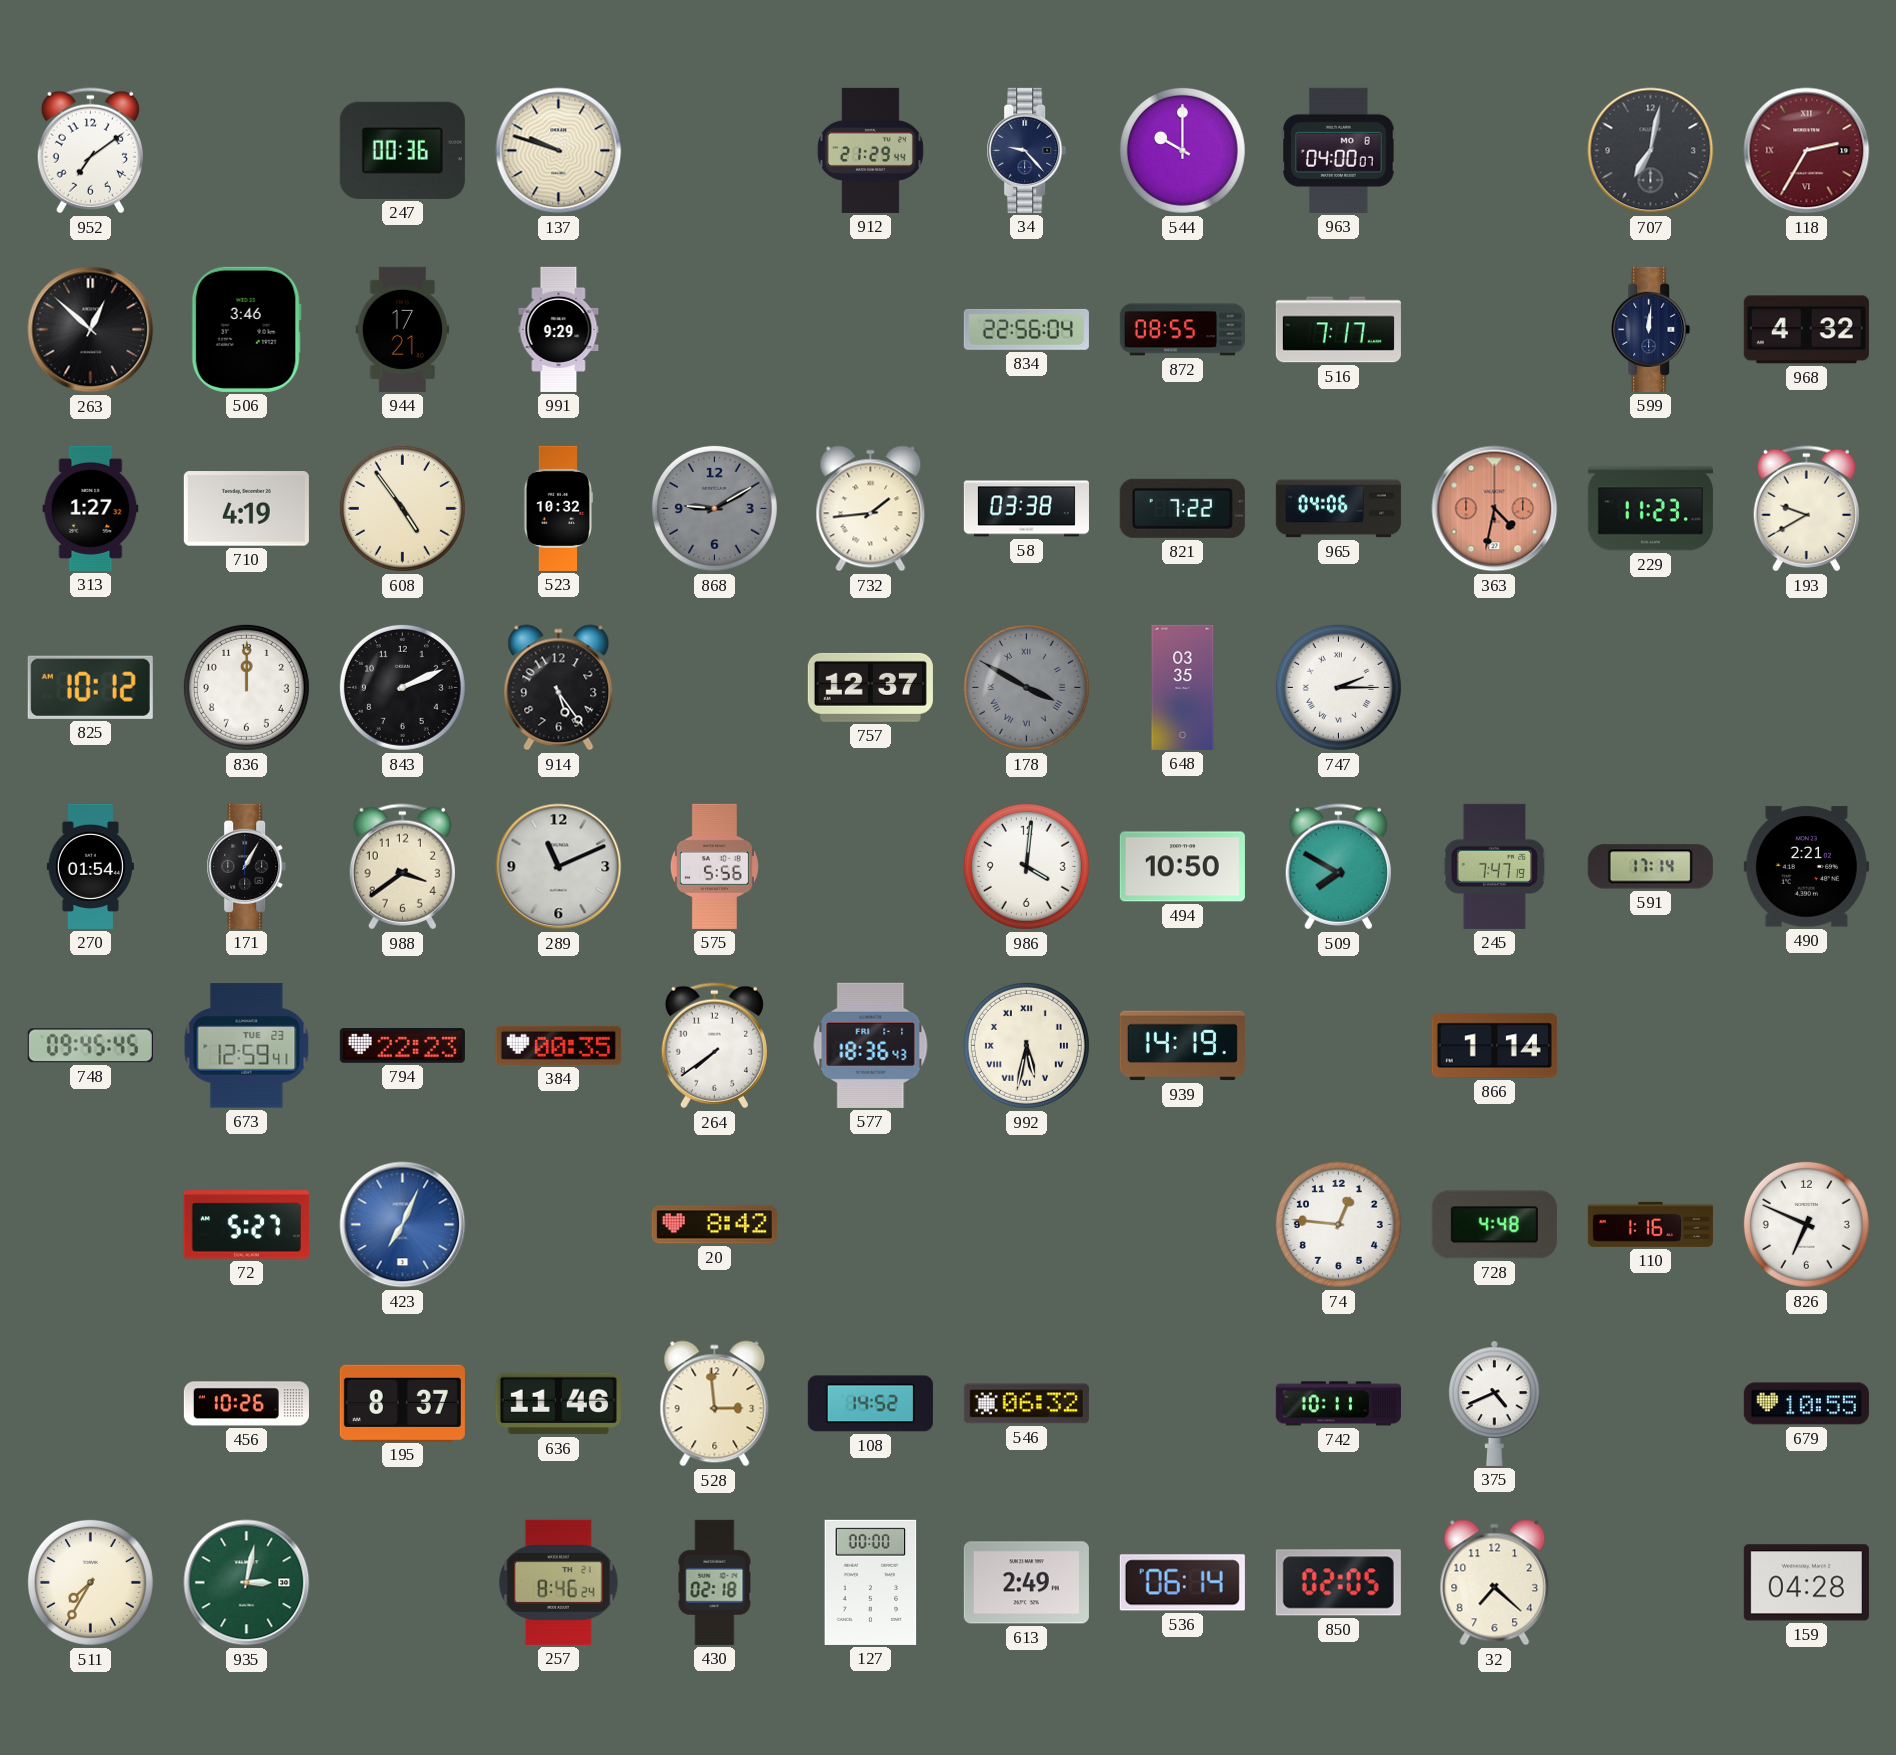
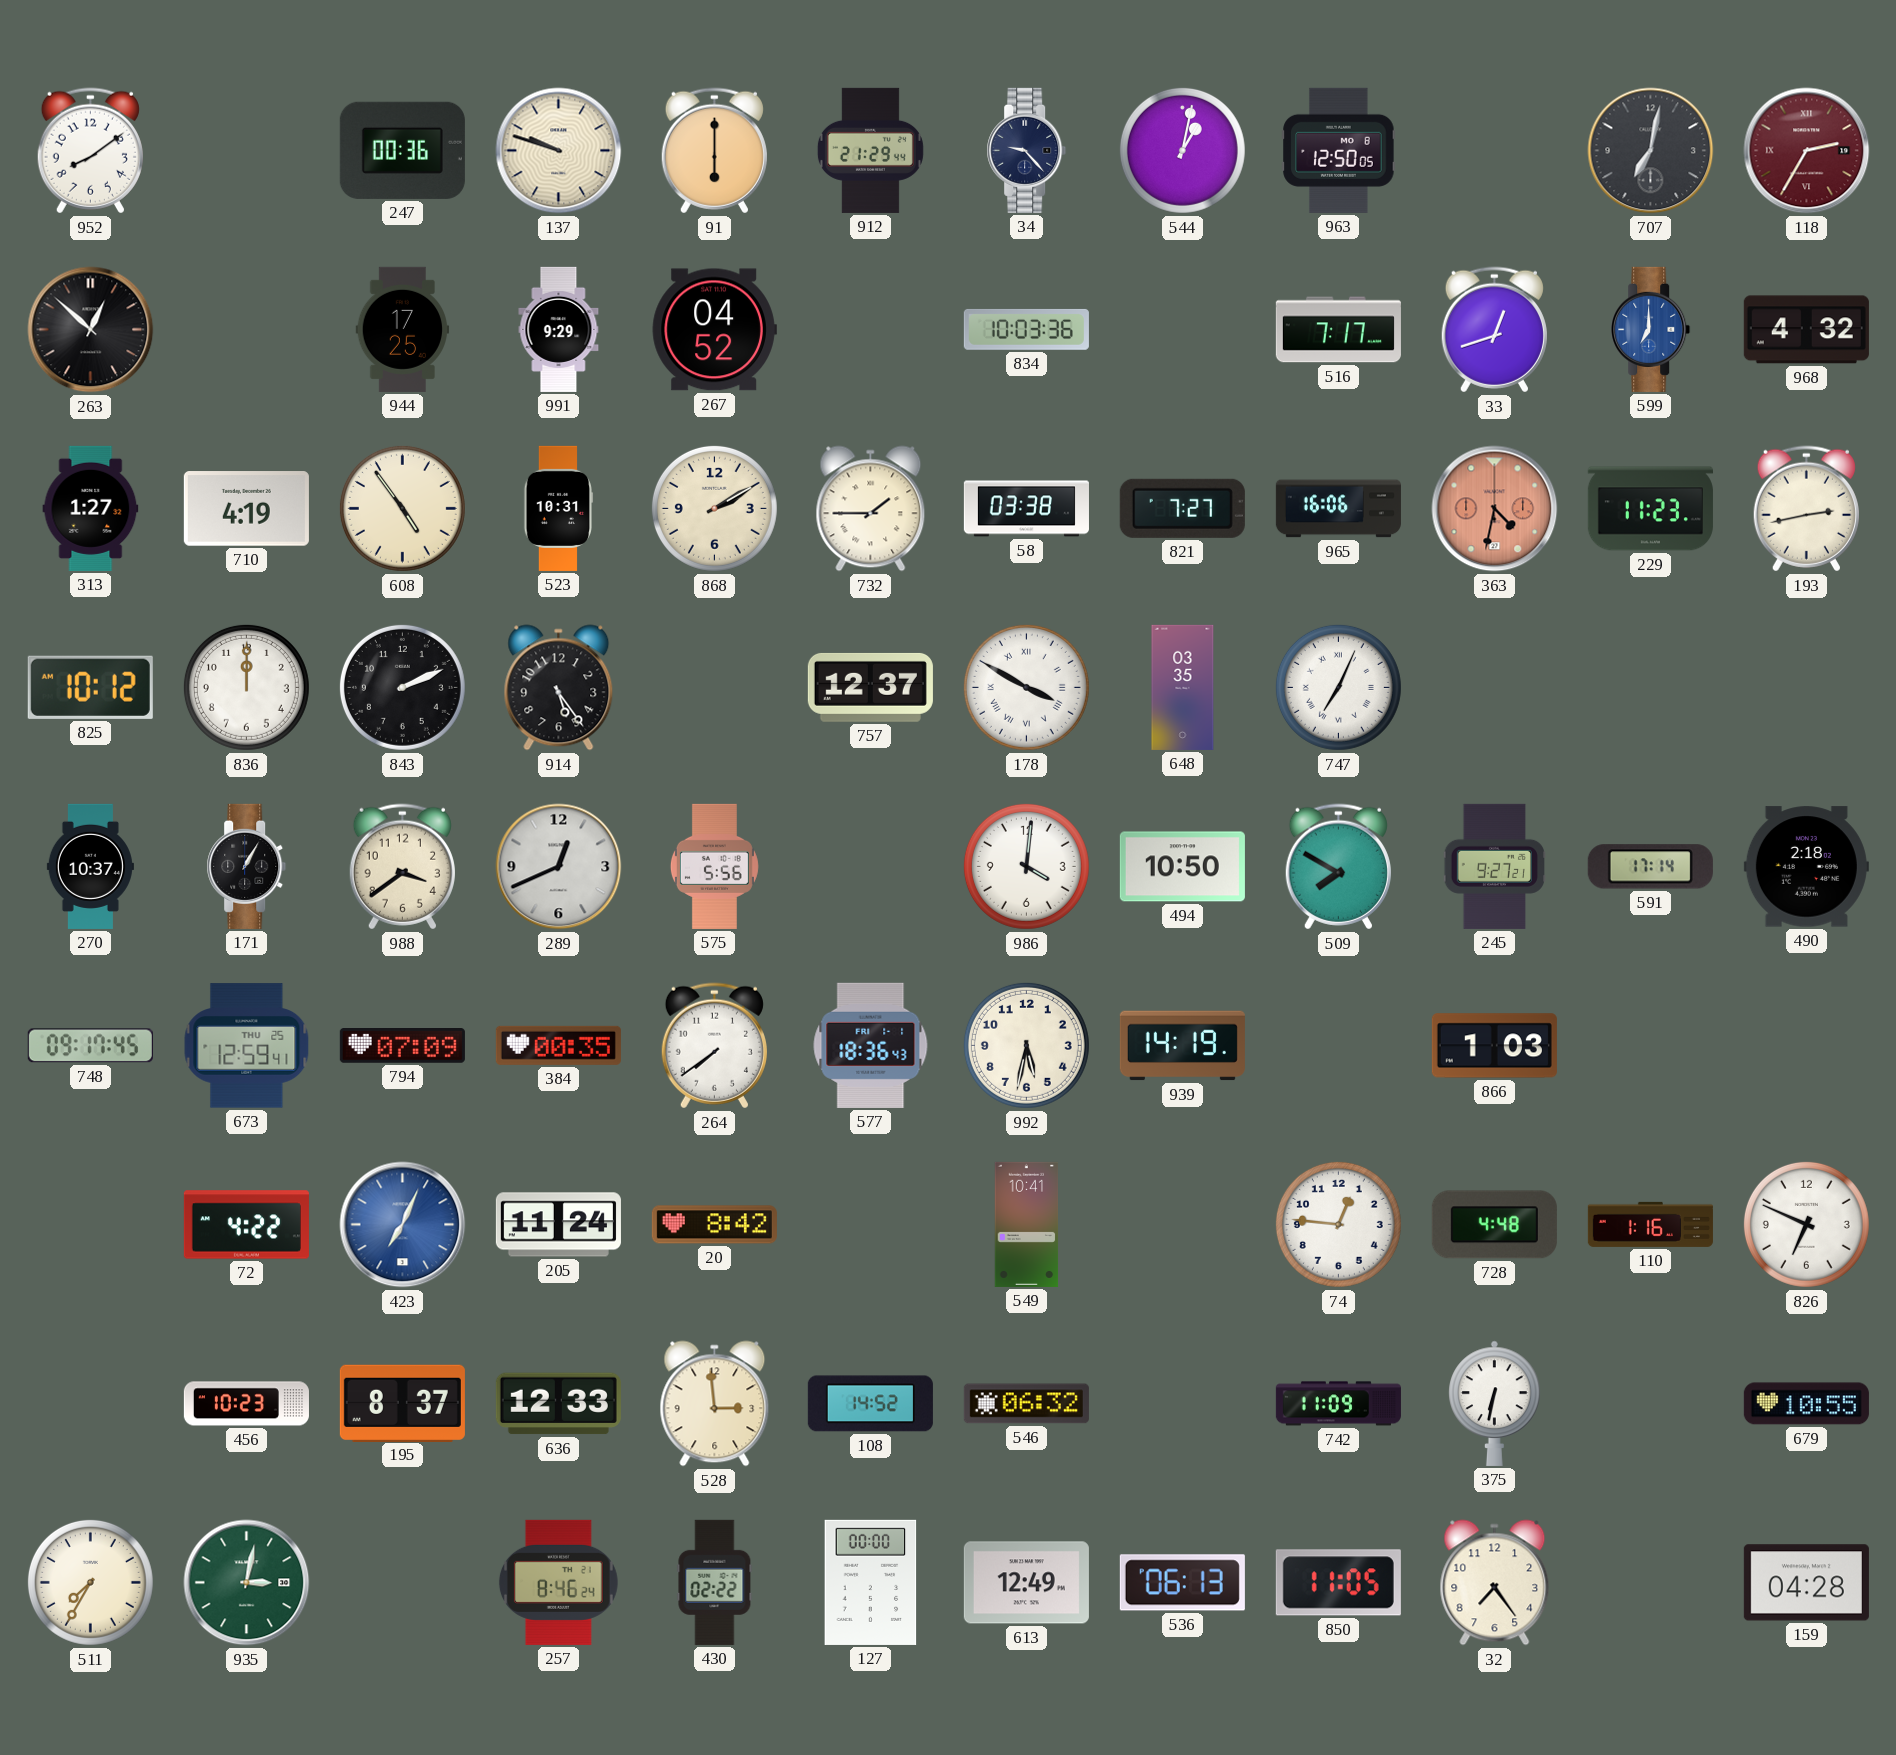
952: 7:09 -> 8:09
91: none -> 6:00
544: 10:00 -> 1:02
963: 04:00 -> 12:50
506: 3:46 -> none
944: 17:21 -> 17:25
267: none -> 04:52
834: 22:56 -> 10:03
872: 08:55 -> none
33: none -> 12:42
599: 12:01 -> 7:00
599 dial: navy -> blue
523: 10:32 -> 10:31
868: 9:10 -> 2:10
868 dial: grey -> cream
732: 1:44 -> 1:45
821: 7:22 -> 7:27
965: 04:06 -> 16:06
193: 9:40 -> 2:43
178 dial: grey -> white
747: 2:15 -> 7:04
270: 01:54 -> 10:37
289: 11:11 -> 12:41
245: 7:47 -> 9:27
490: 2:21 -> 2:18
748: 09:45 -> 09:17
673 date: TUE 23 -> THU 25
794: 22:23 -> 07:09
992 numerals: Roman -> Arabic
866: 1:14 -> 1:03
72: 5:27 -> 4:22
205: none -> 11:24
549: none -> 10:41
456: 10:26 -> 10:23
636: 11:46 -> 12:33
742: 10:11 -> 11:09
375: 4:41 -> 6:32
430: 02:18 -> 02:22
613: 2:49 -> 12:49
536: 06:14 -> 06:13
850: 02:05 -> 11:05
32: 7:22 -> 7:24
